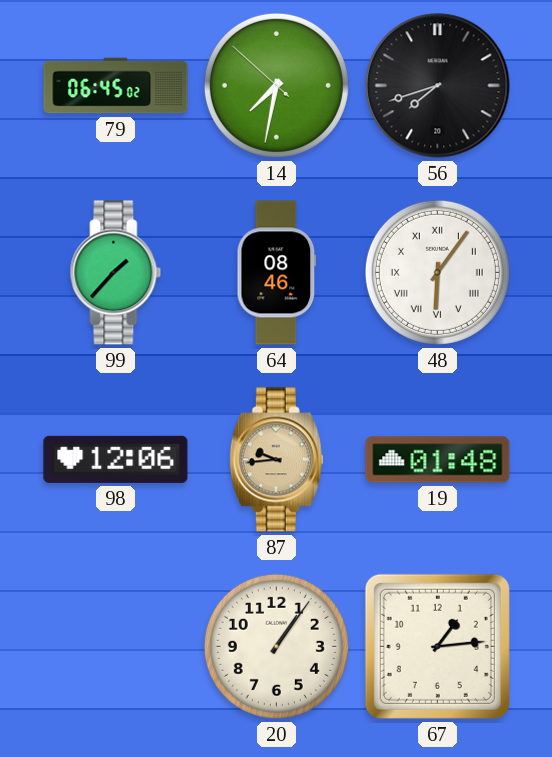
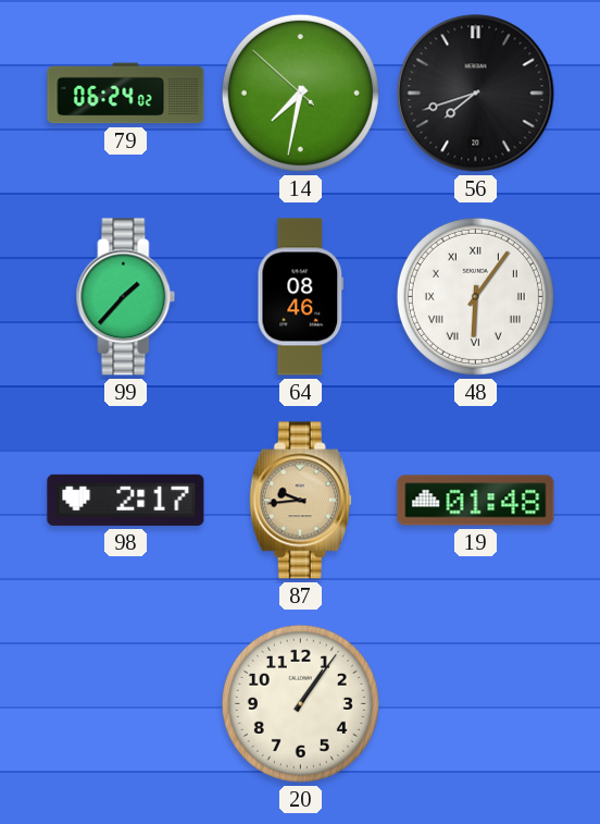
79: 06:45 -> 06:24
98: 12:06 -> 2:17
67: 1:14 -> none
